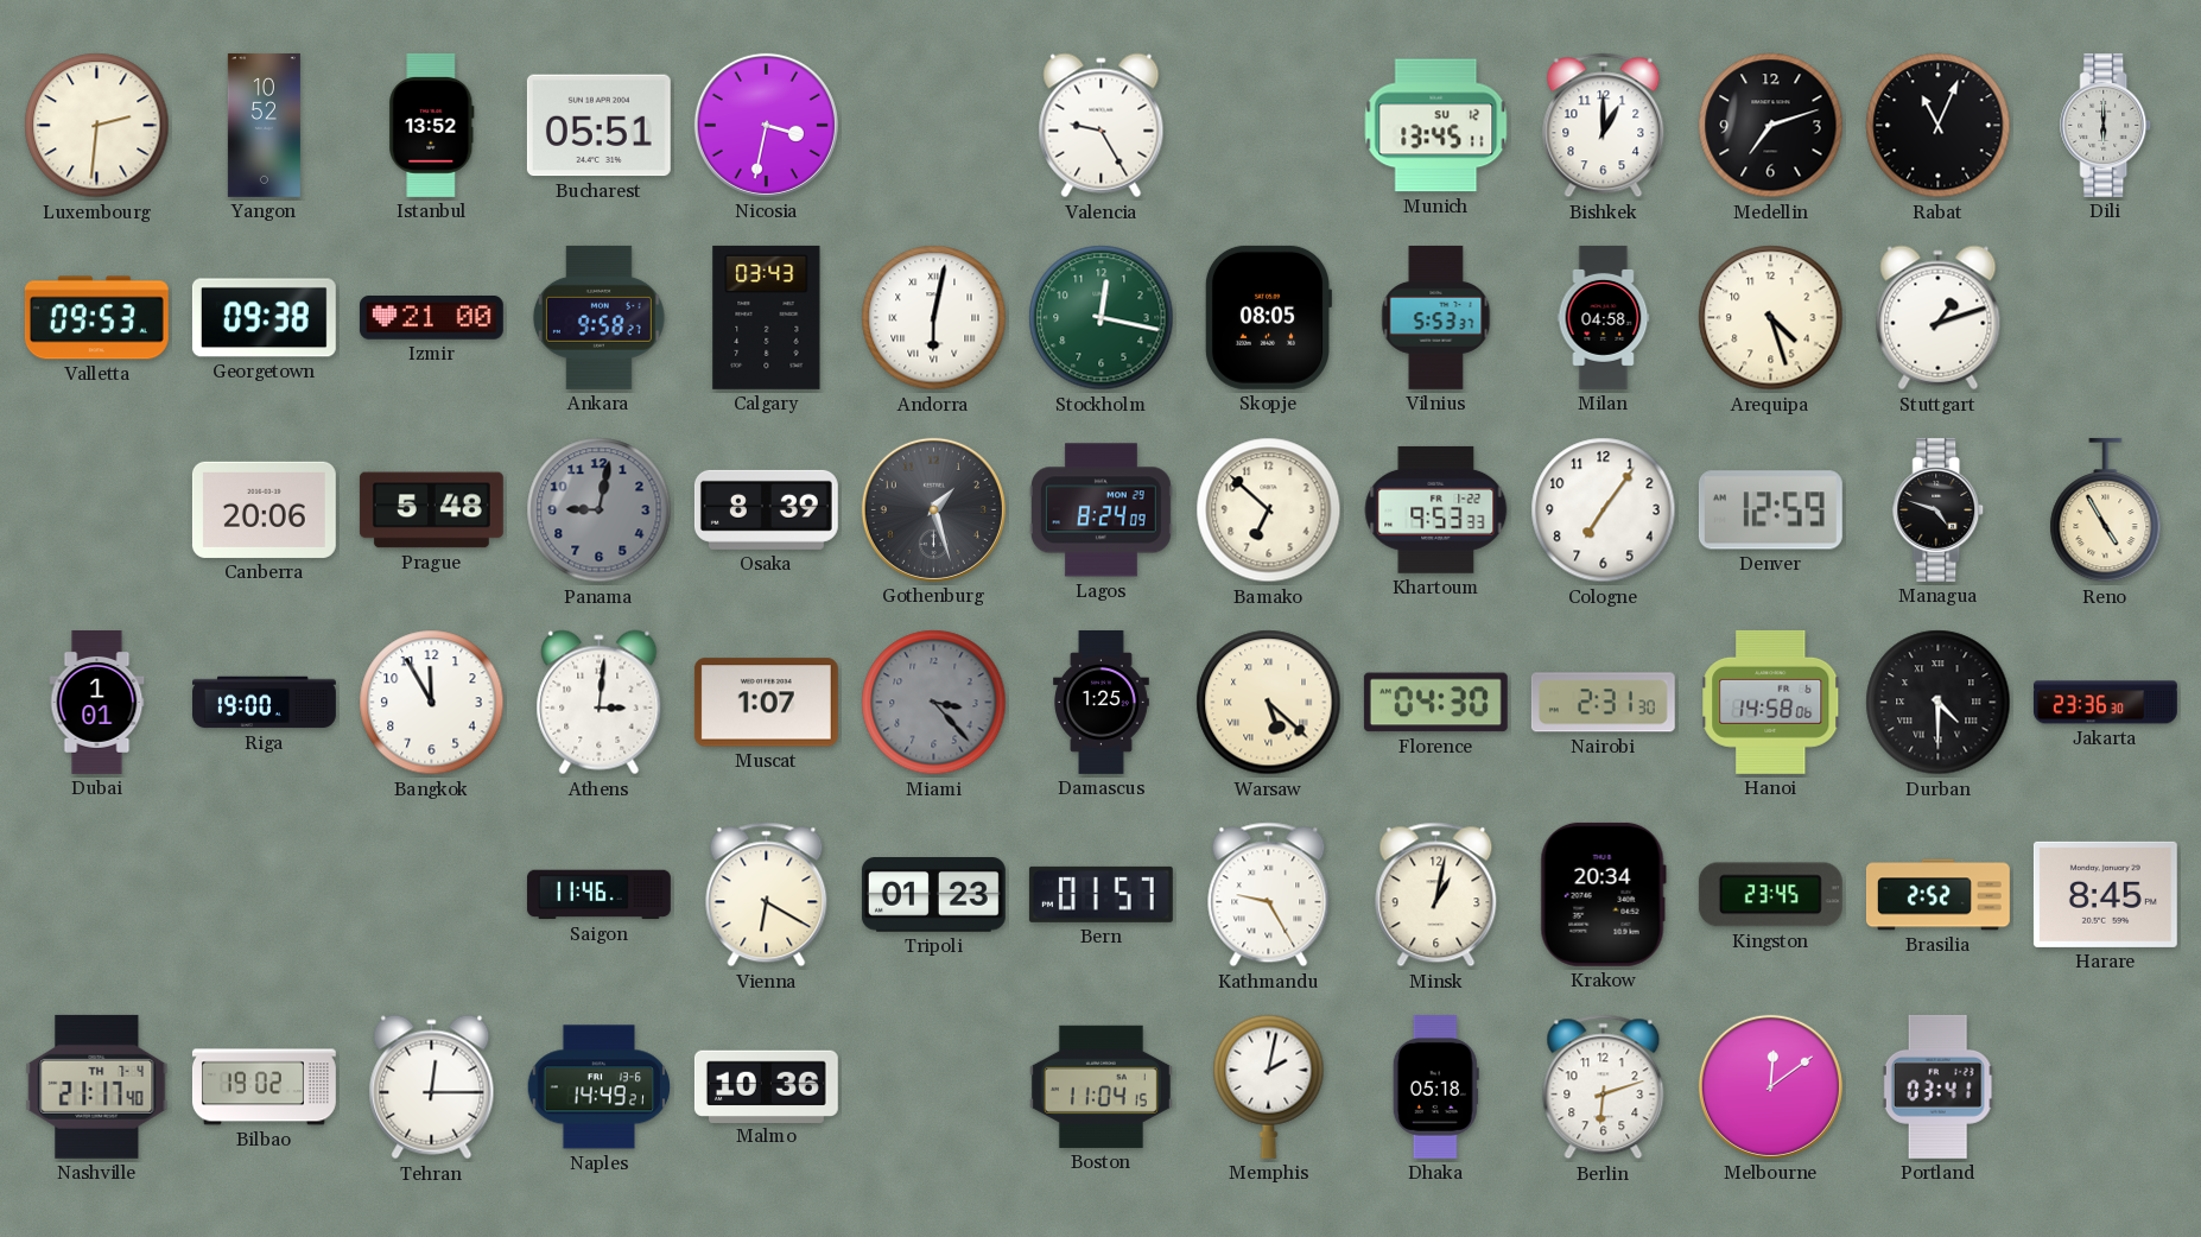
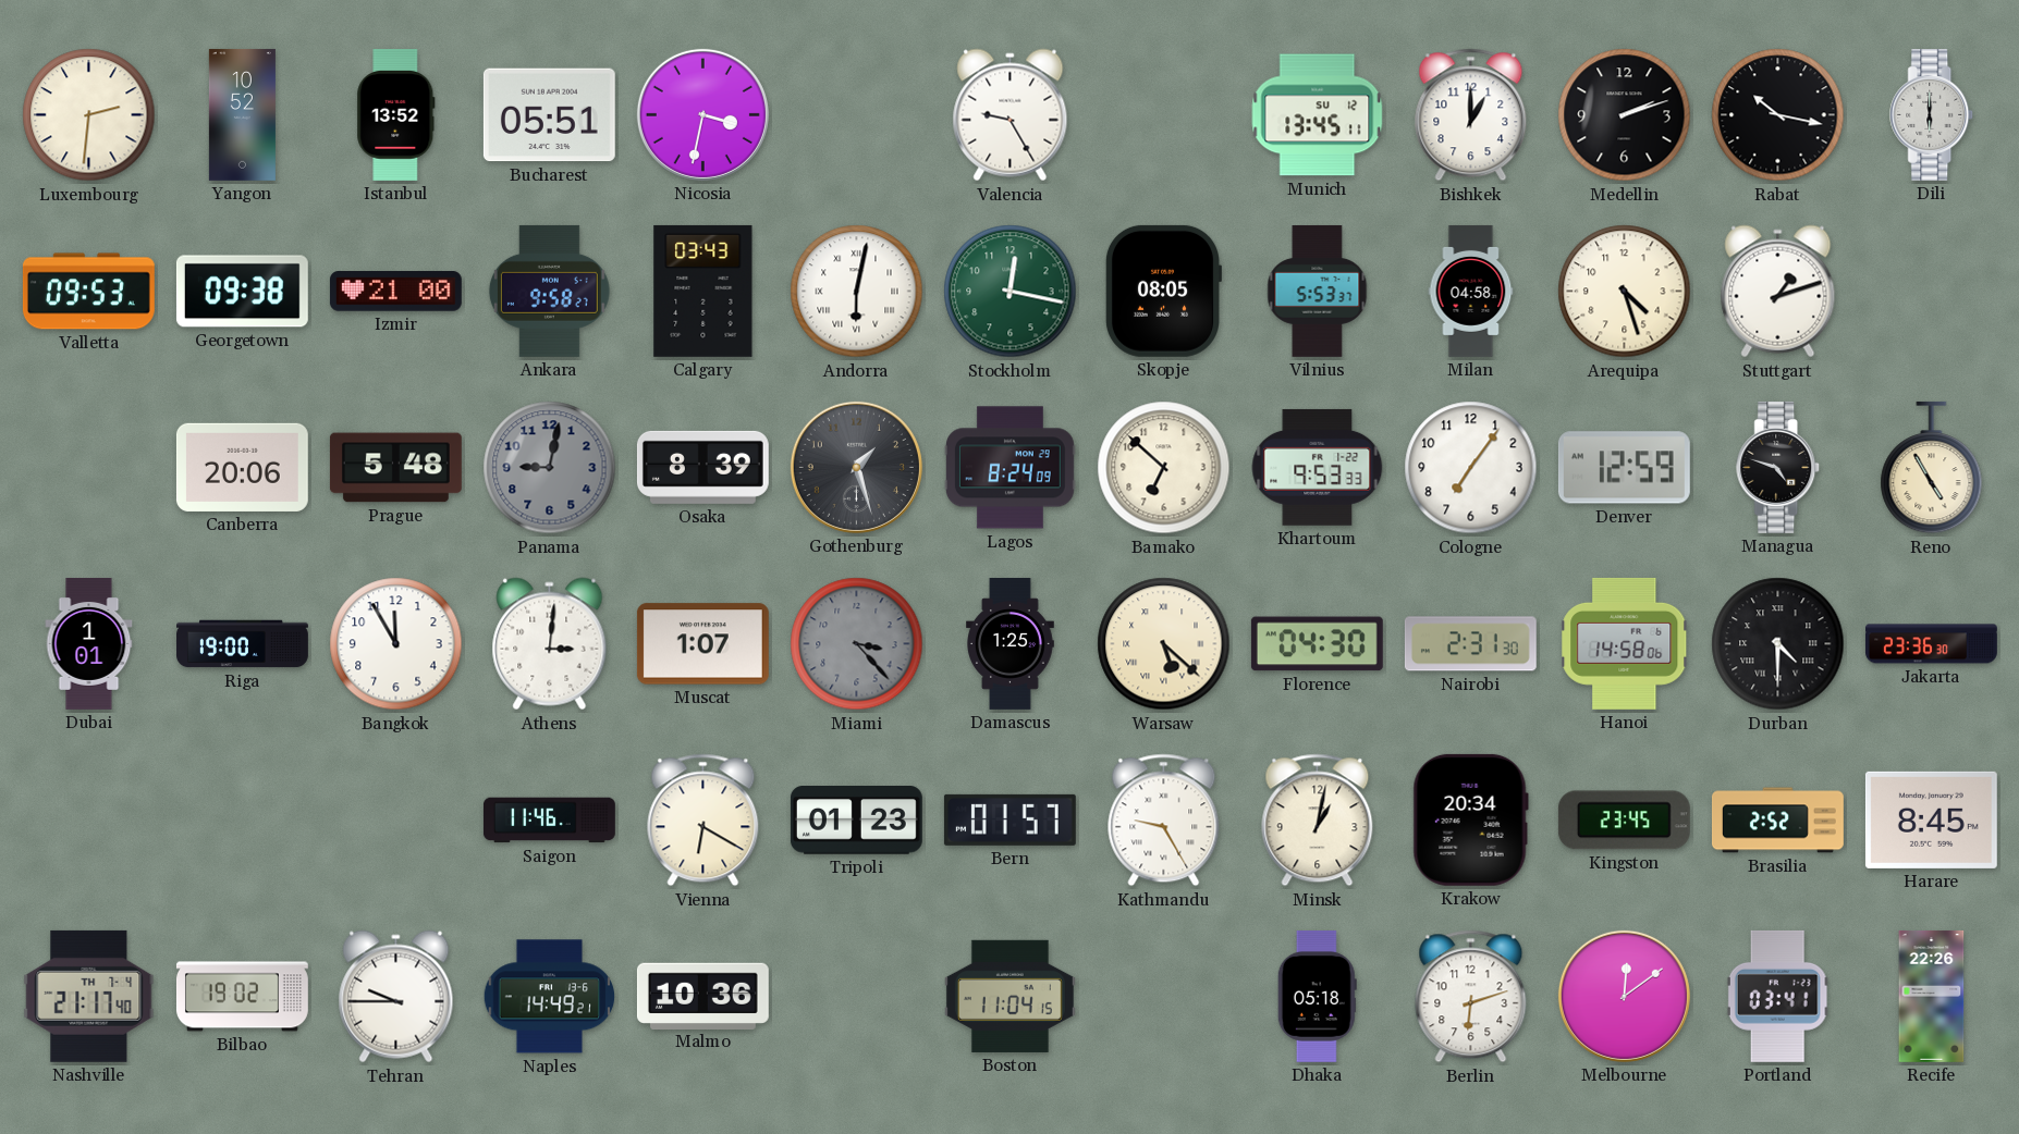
Medellin: 7:12 -> 2:12
Rabat: 11:04 -> 10:17
Tehran: 12:15 -> 9:45
Memphis: 2:02 -> none
Recife: none -> 22:26
